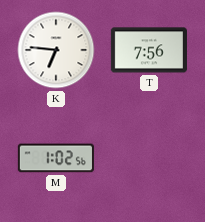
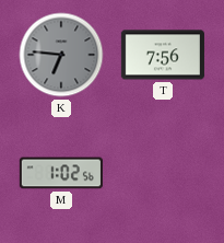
K dial: white -> grey
